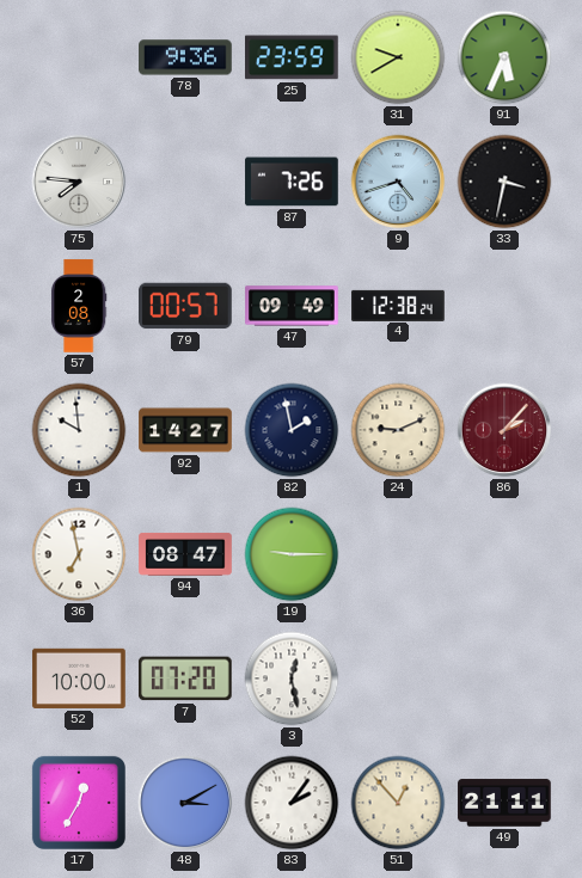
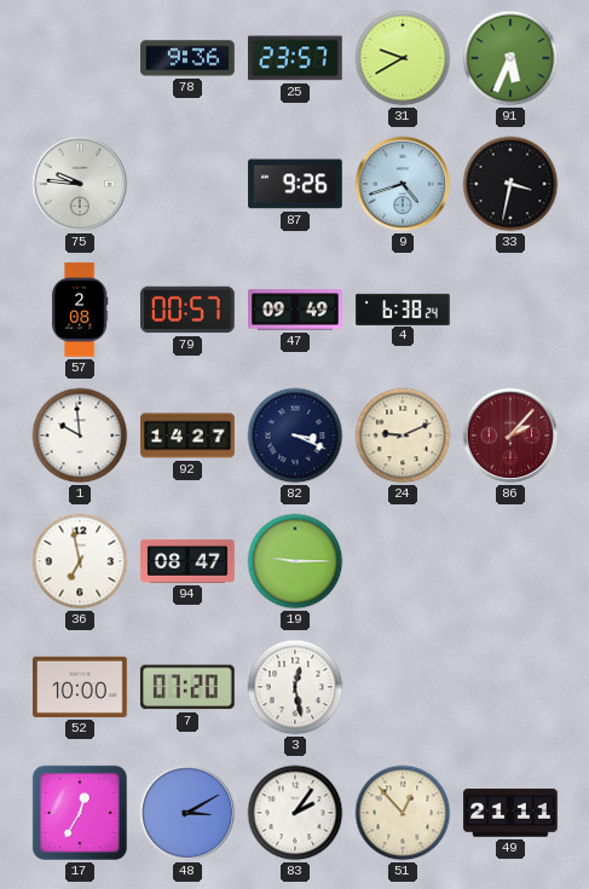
25: 23:59 -> 23:57
75: 7:46 -> 9:46
87: 7:26 -> 9:26
4: 12:38 -> 6:38
82: 1:58 -> 3:19
